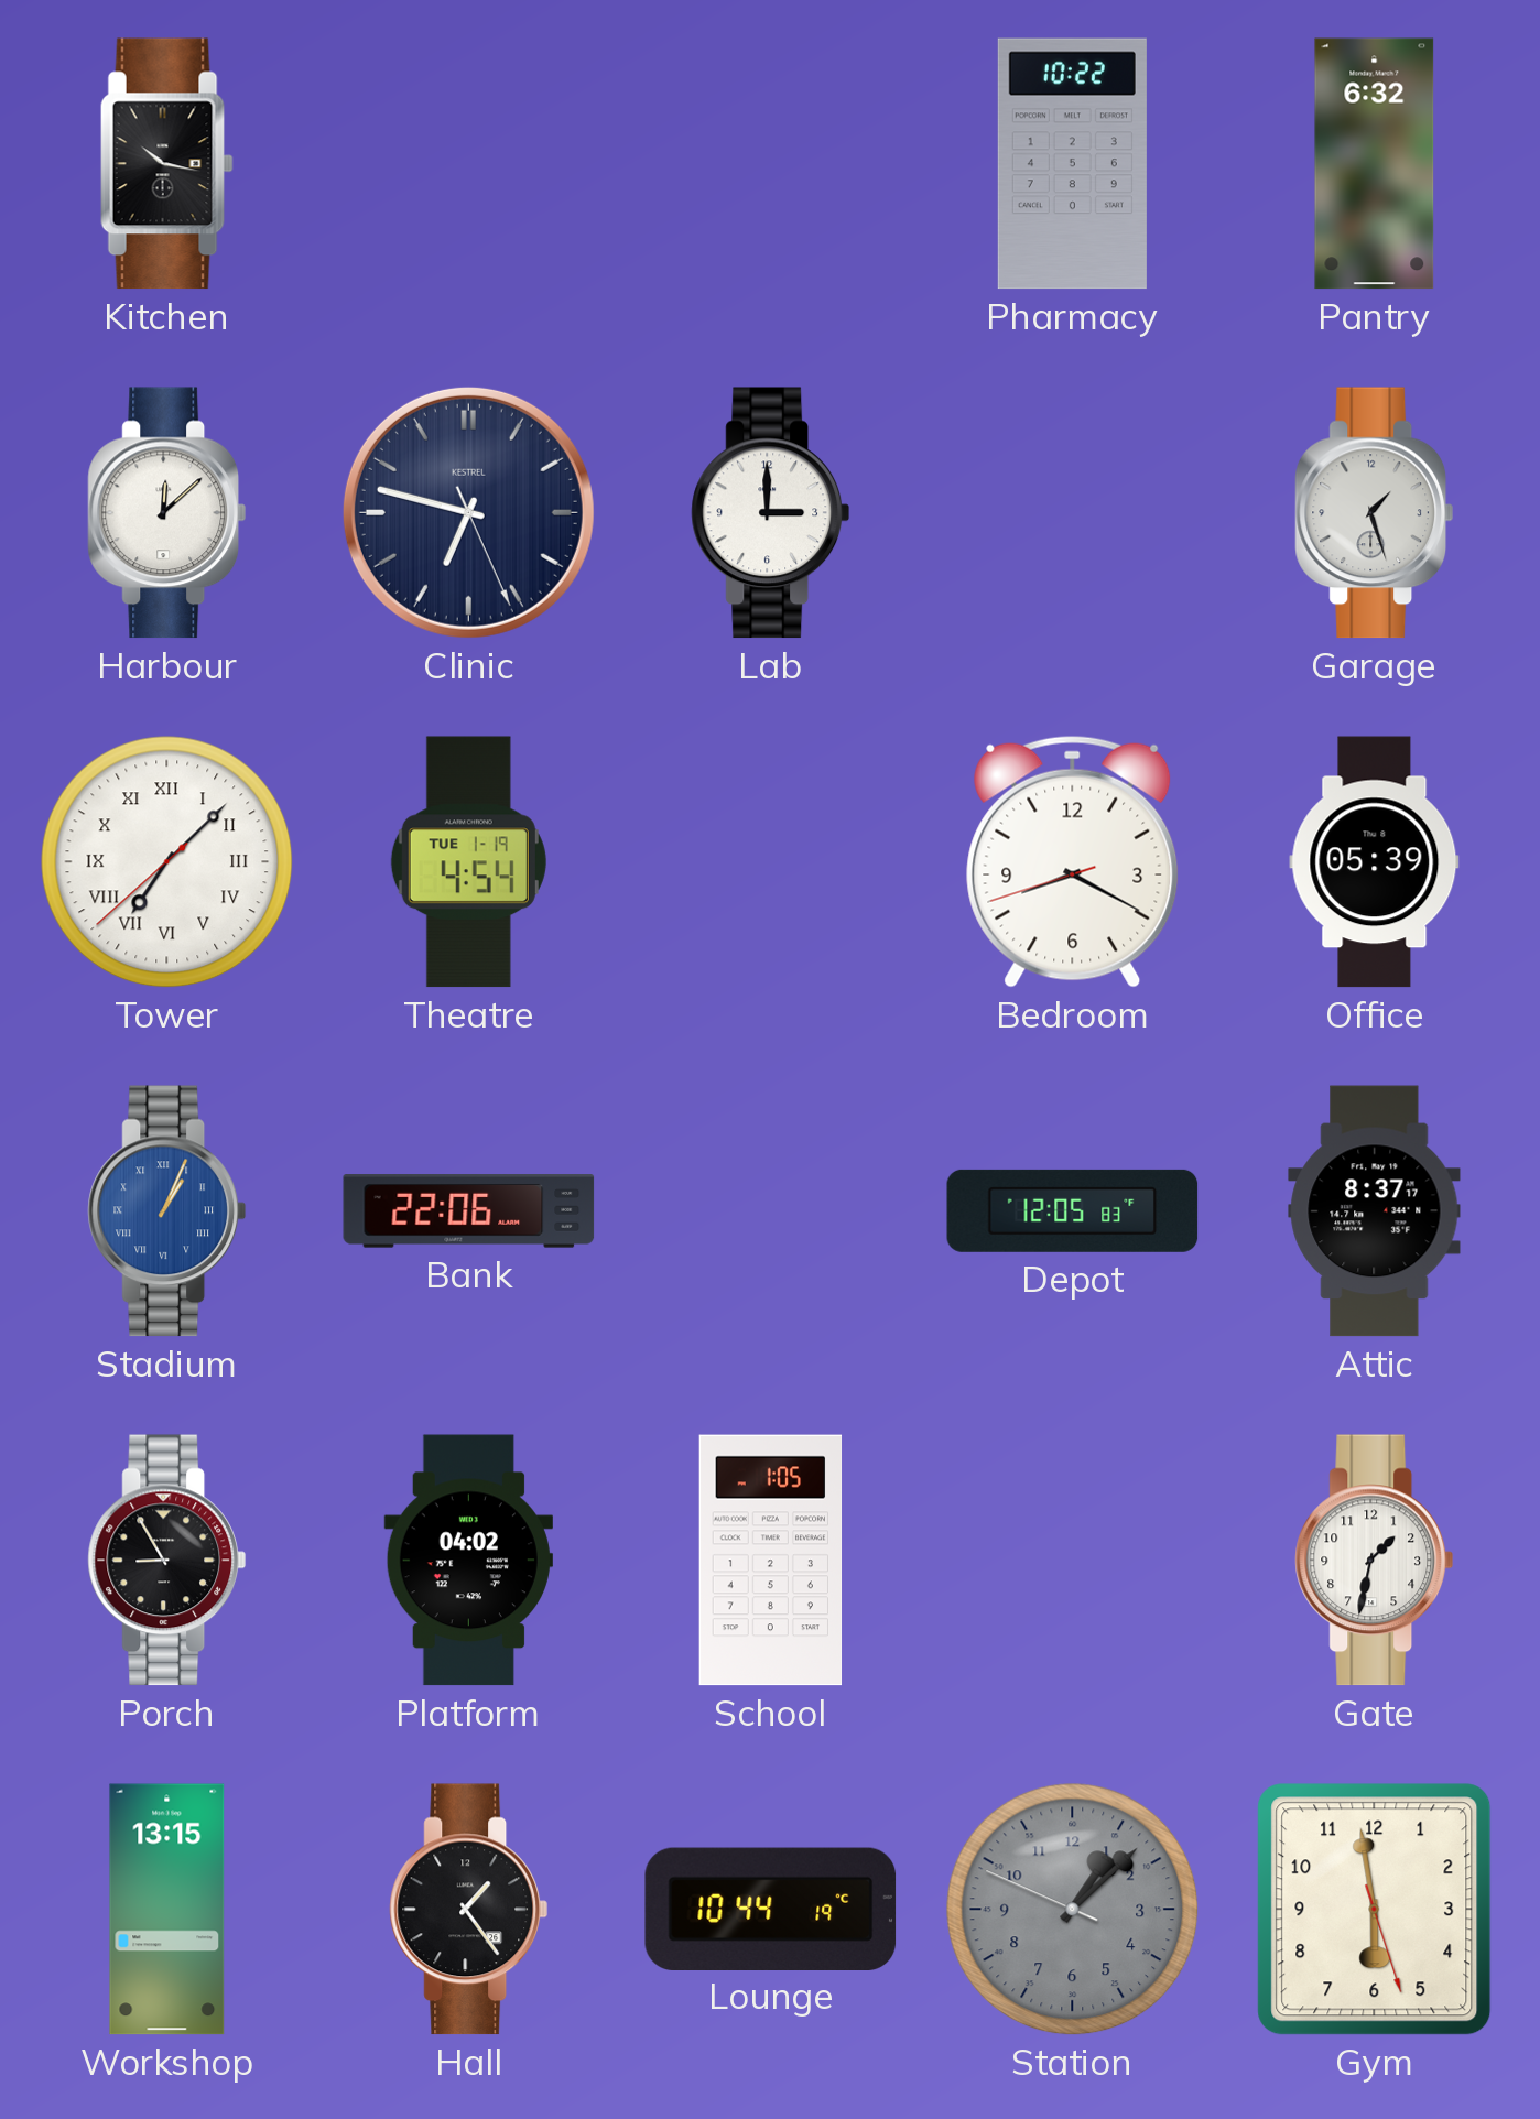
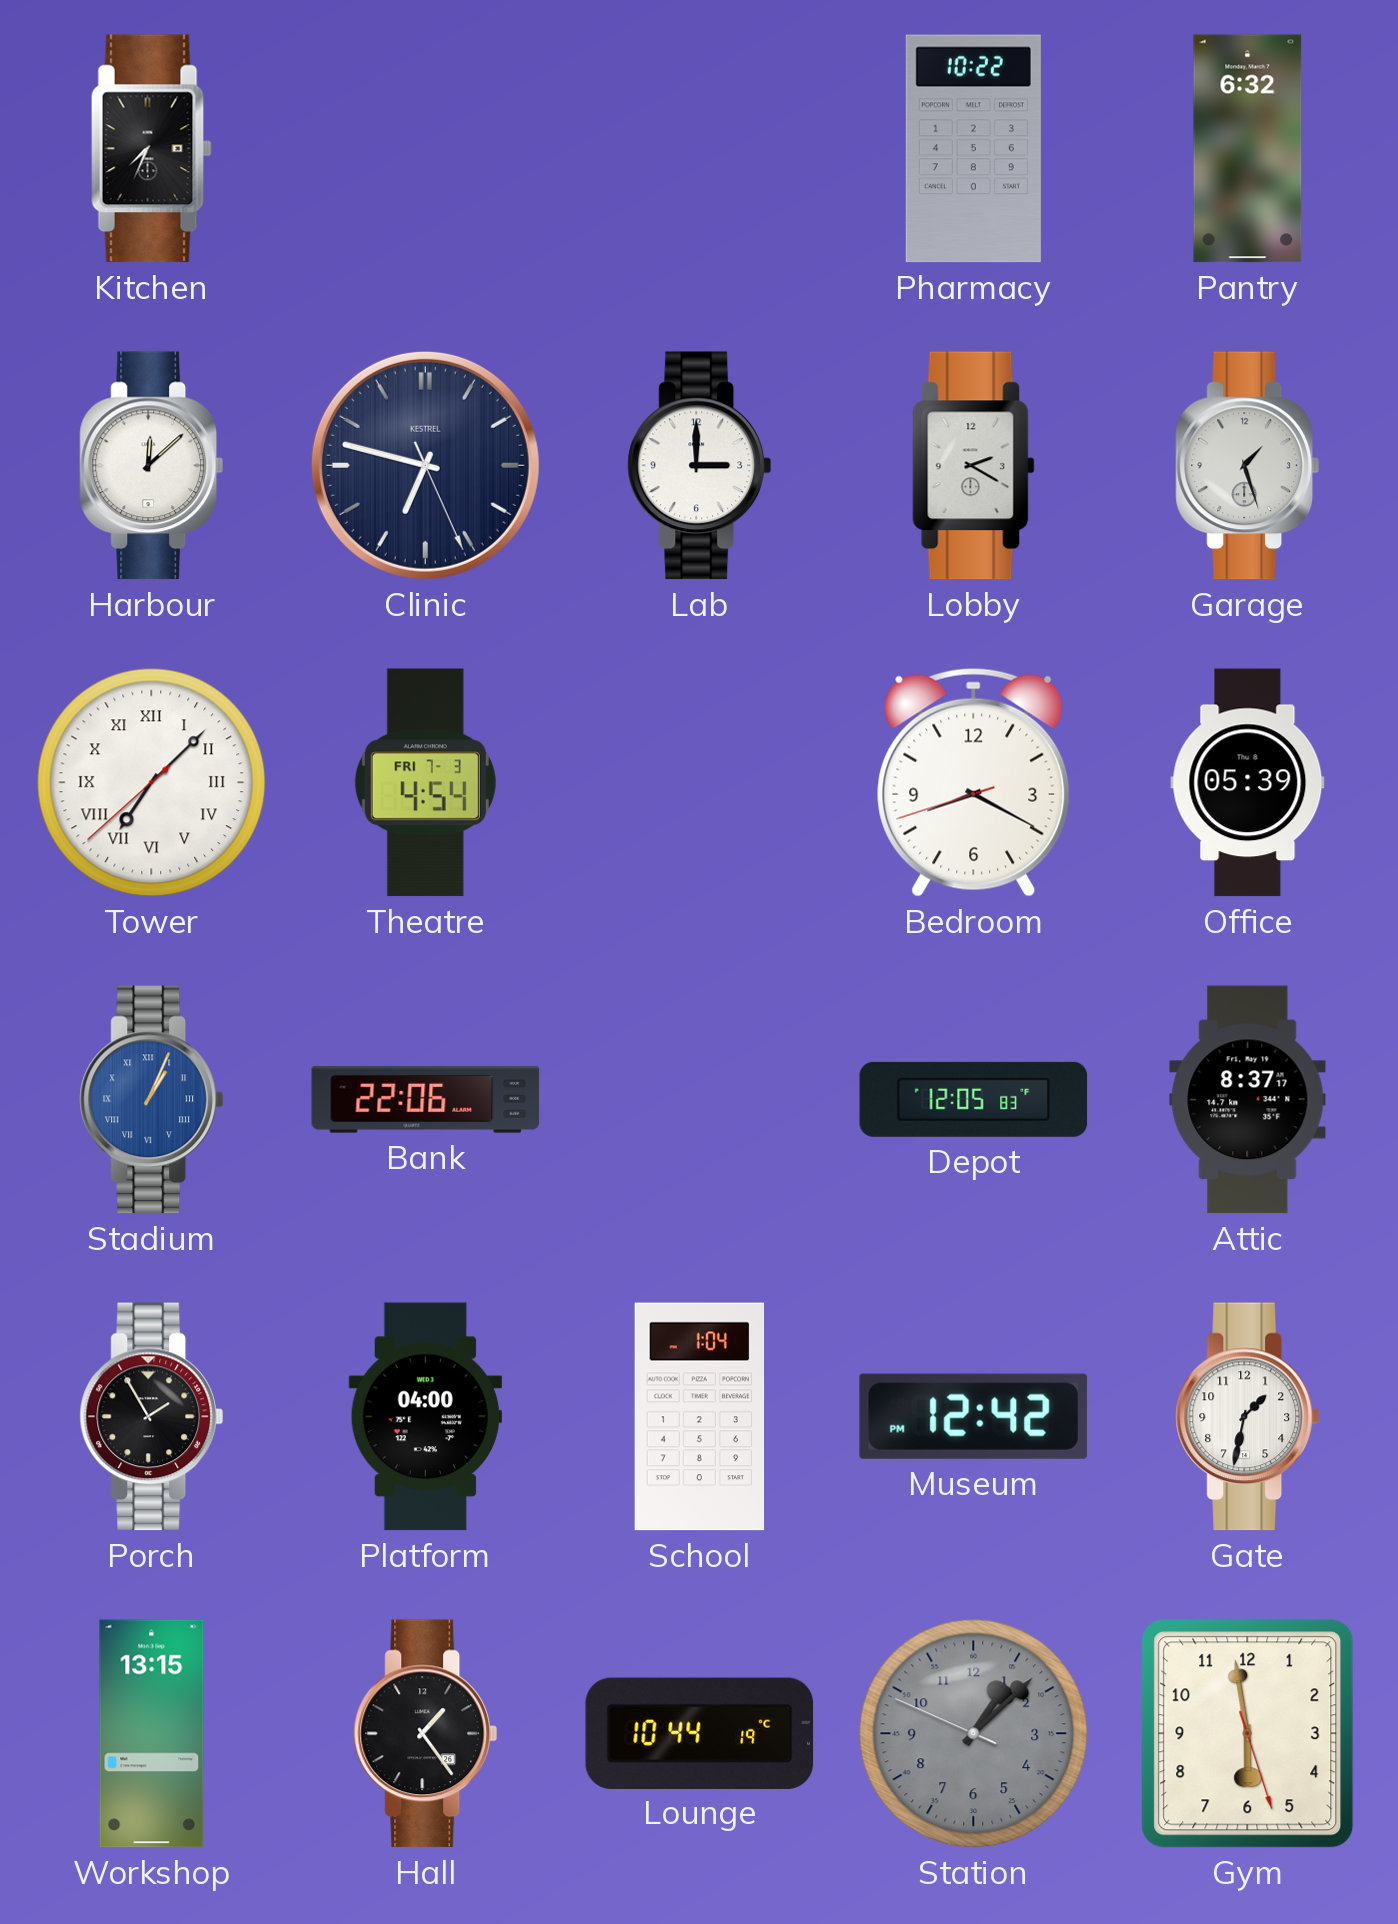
Kitchen: 10:17 -> 7:34
Lobby: none -> 2:20
Theatre date: TUE 1-19 -> FRI 7-3
Porch: 8:55 -> 1:55
Platform: 04:02 -> 04:00
School: 1:05 -> 1:04
Museum: none -> 12:42
